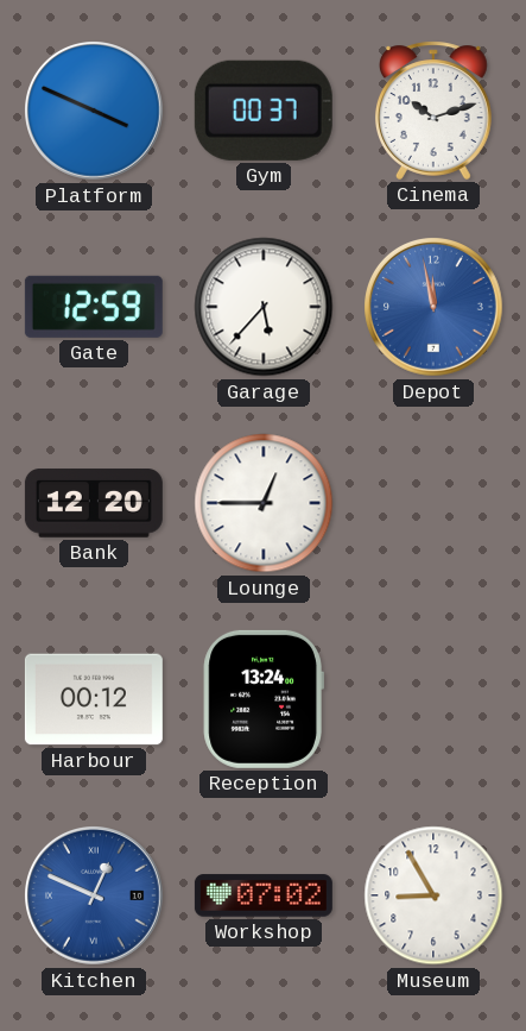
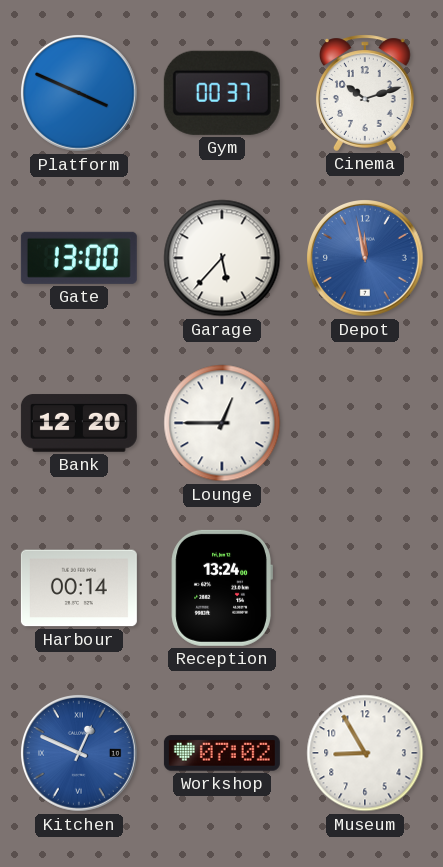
Gate: 12:59 -> 13:00
Harbour: 00:12 -> 00:14
